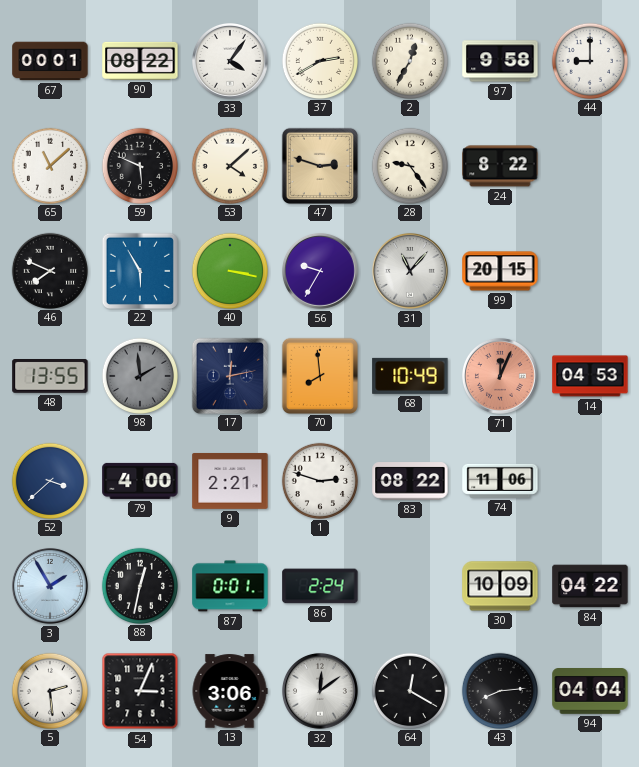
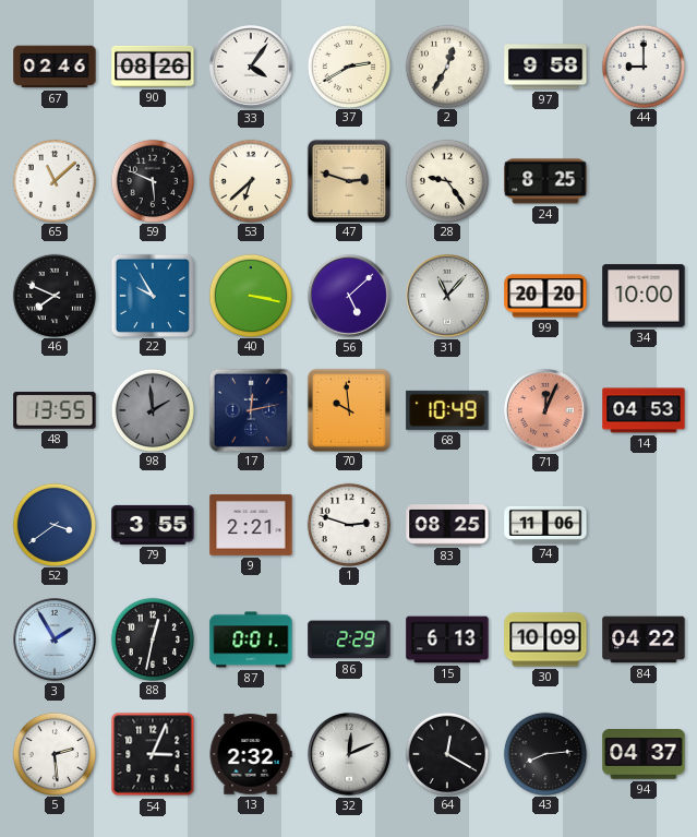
67: 00:01 -> 02:46
90: 08:22 -> 08:26
53: 4:08 -> 6:38
24: 8:22 -> 8:25
22: 5:55 -> 9:55
56: 9:35 -> 5:08
99: 20:15 -> 20:20
34: none -> 10:00
70: 7:59 -> 9:59
52: 3:38 -> 3:39
79: 4:00 -> 3:55
83: 08:22 -> 08:25
86: 2:24 -> 2:29
15: none -> 6:13
13: 3:06 -> 2:32
32: 12:09 -> 12:11
94: 04:04 -> 04:37
